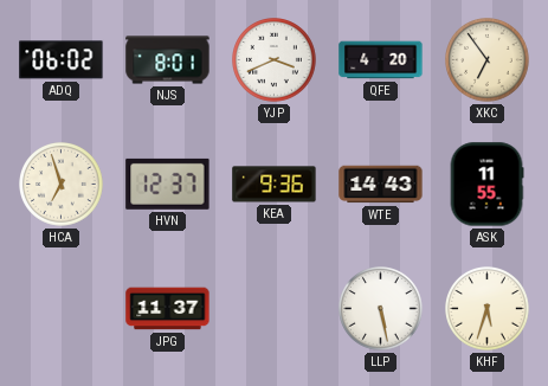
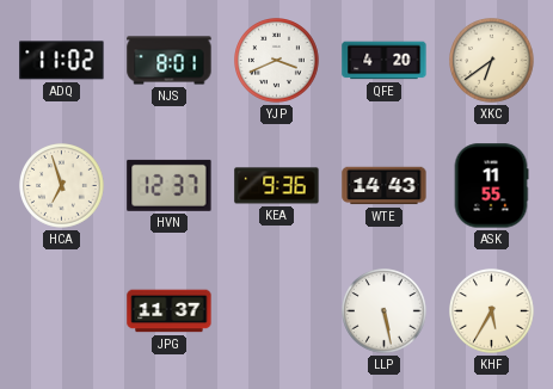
ADQ: 06:02 -> 11:02
XKC: 6:54 -> 6:39
KHF: 5:33 -> 5:35
